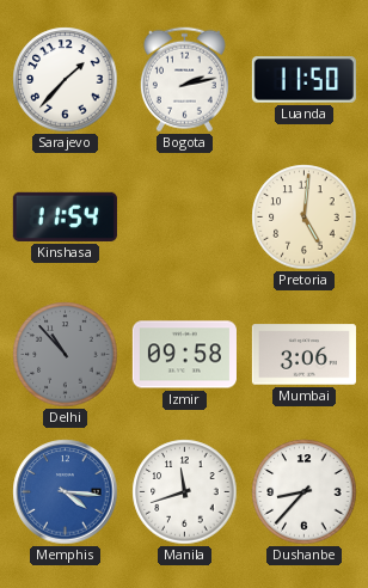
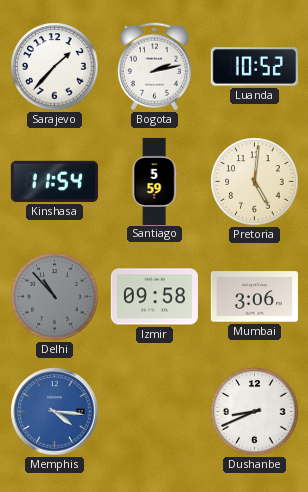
Luanda: 11:50 -> 10:52
Santiago: none -> 5:59
Manila: 11:42 -> none
Dushanbe: 8:37 -> 8:41
